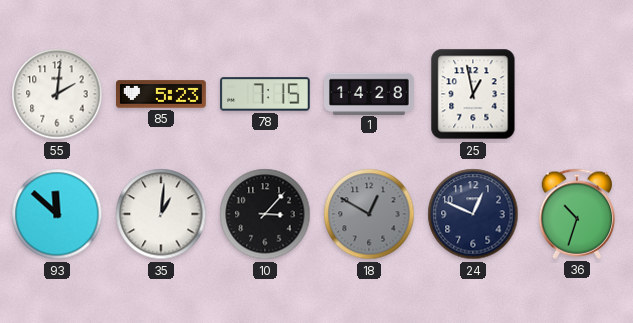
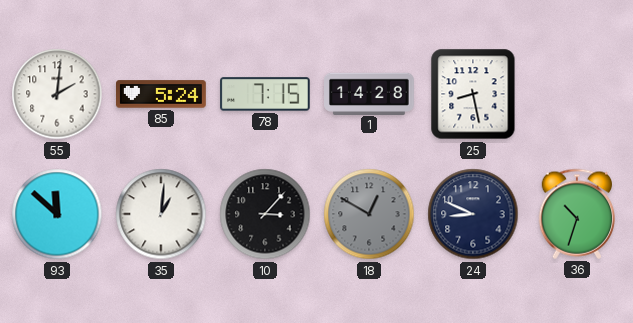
85: 5:23 -> 5:24
25: 12:58 -> 8:28
24: 12:49 -> 8:49
